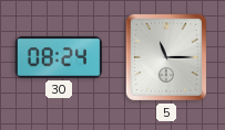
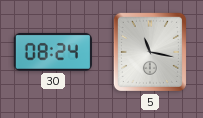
5: 11:15 -> 11:17
